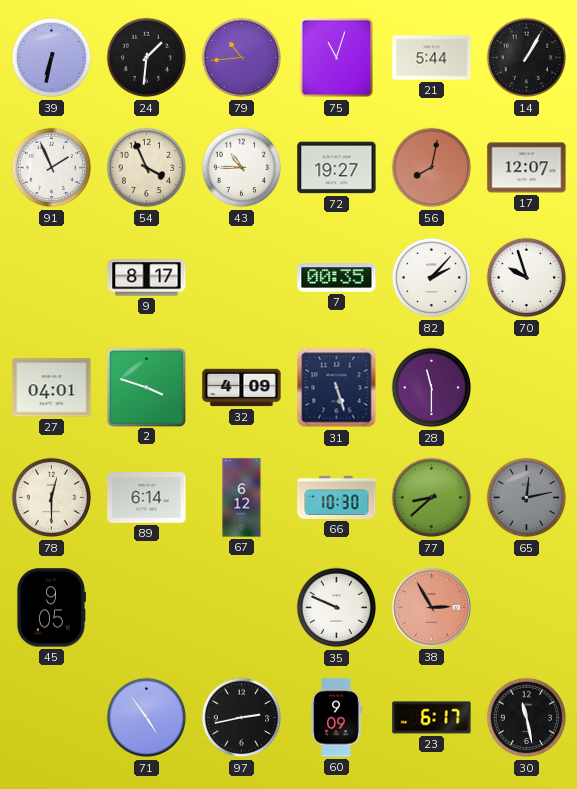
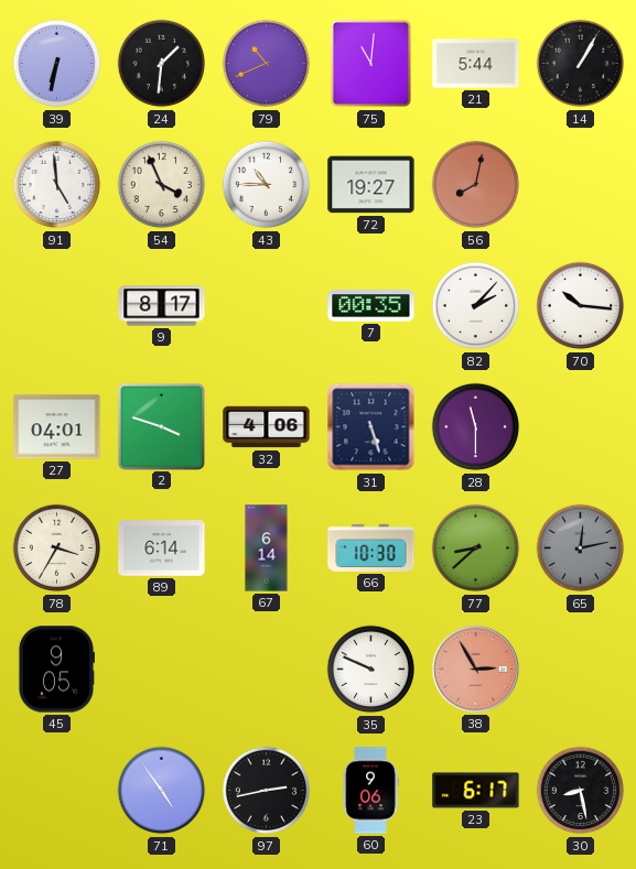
79: 10:44 -> 10:41
75: 11:03 -> 11:01
91: 1:56 -> 4:59
17: 12:07 -> none
70: 9:57 -> 10:16
32: 4:09 -> 4:06
78: 12:30 -> 3:35
67: 6:12 -> 6:14
60: 9:09 -> 9:06
30: 11:28 -> 8:28
